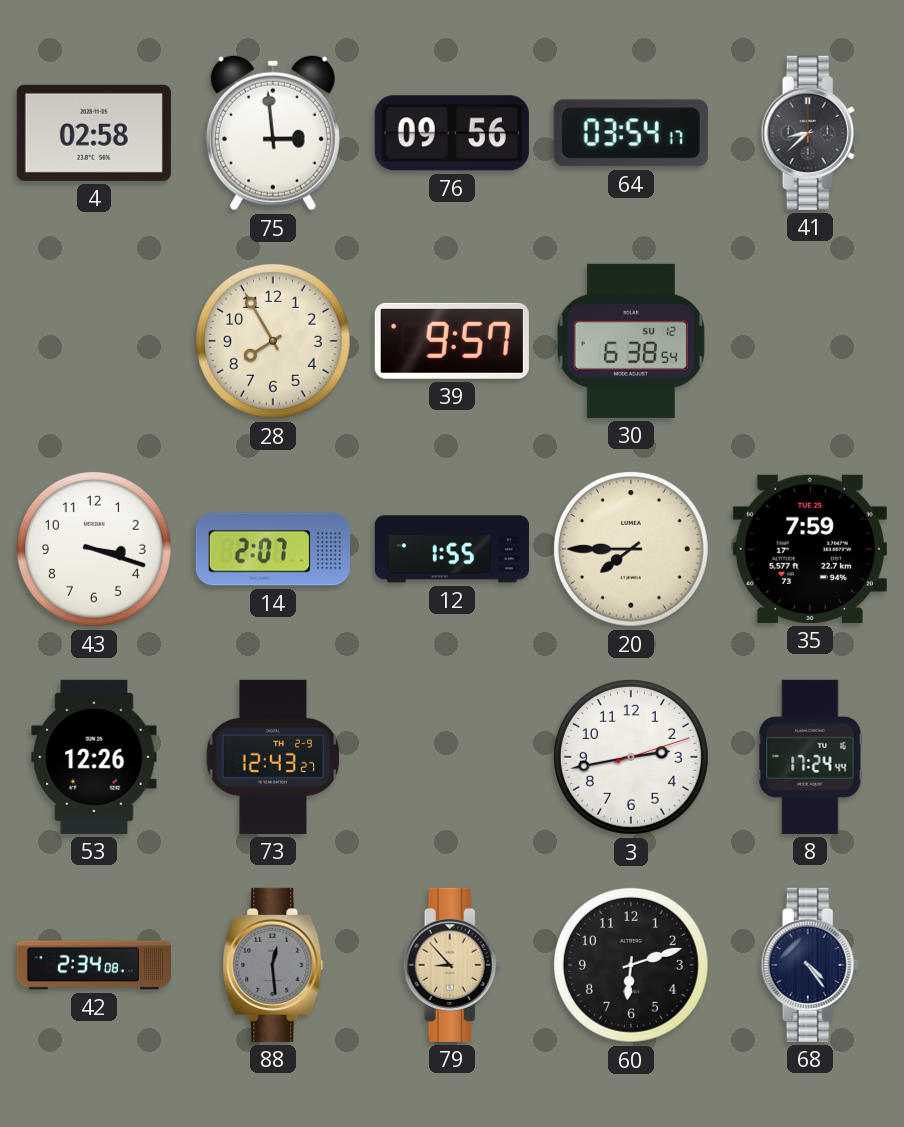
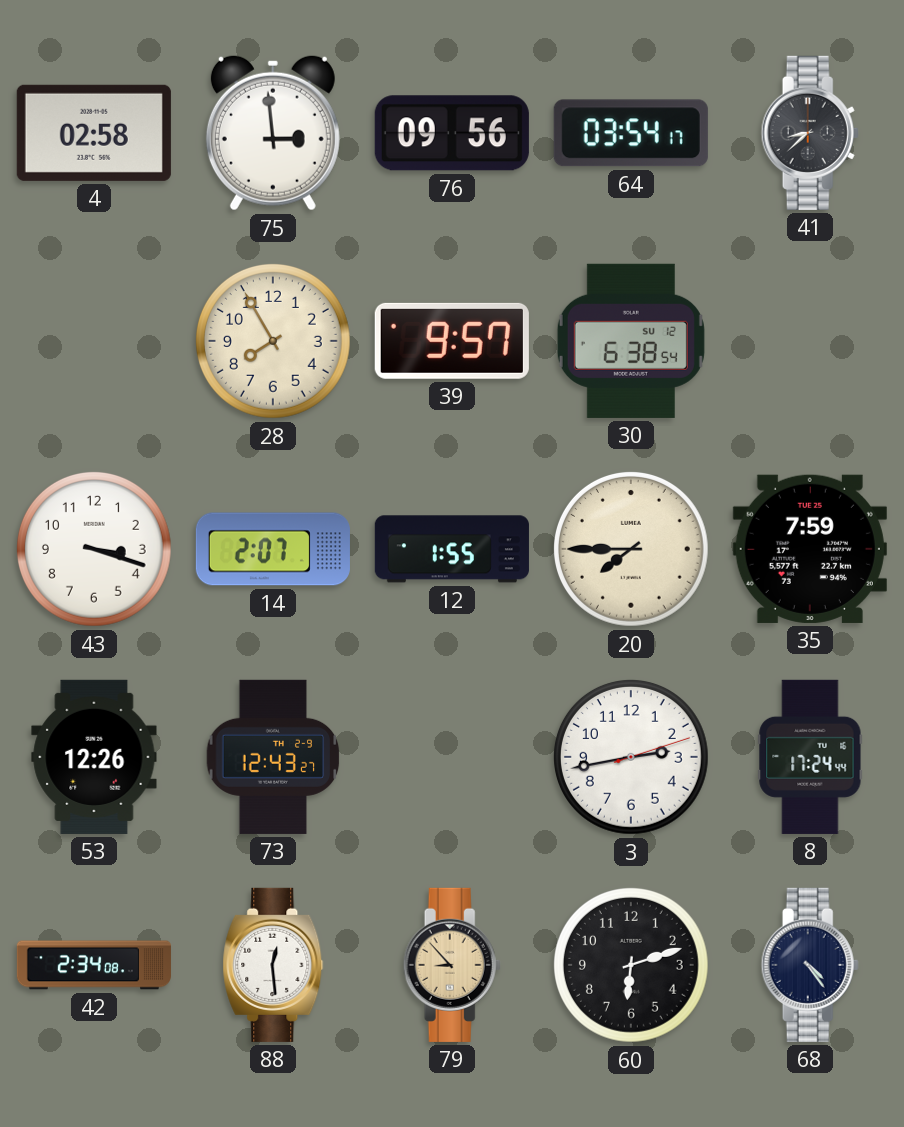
88 dial: grey -> white
